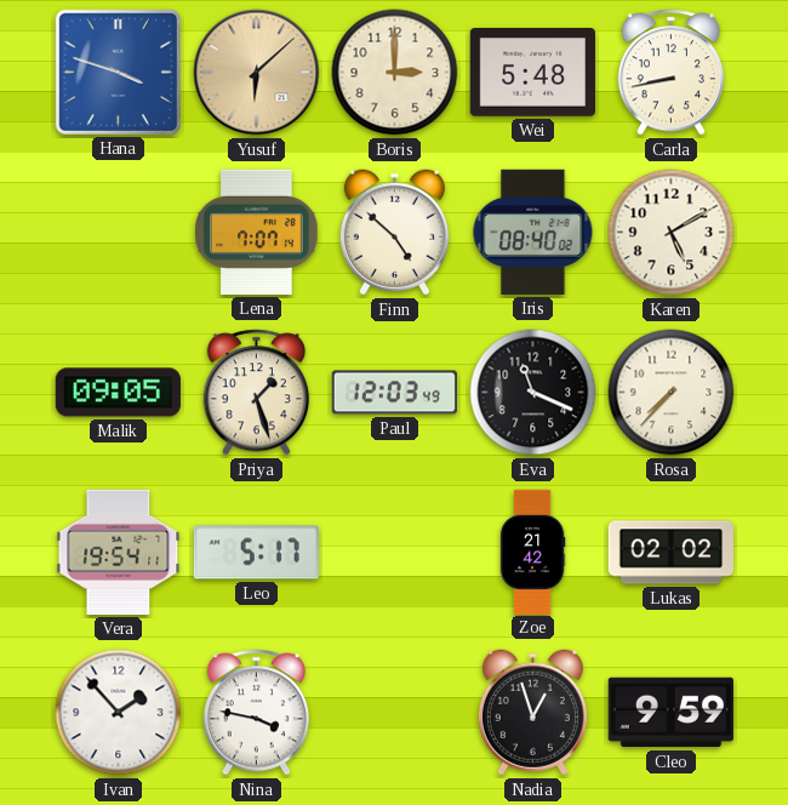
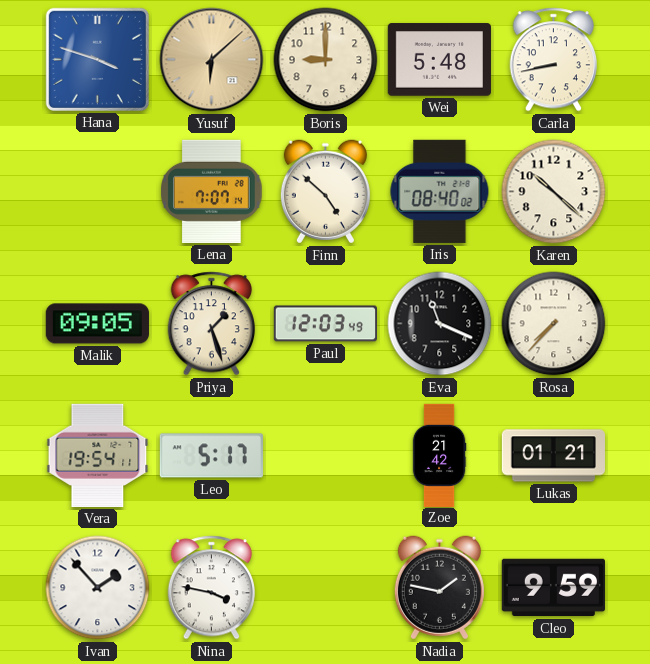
Boris: 3:00 -> 9:00
Karen: 5:10 -> 10:22
Lukas: 02:02 -> 01:21
Nadia: 12:57 -> 1:47
